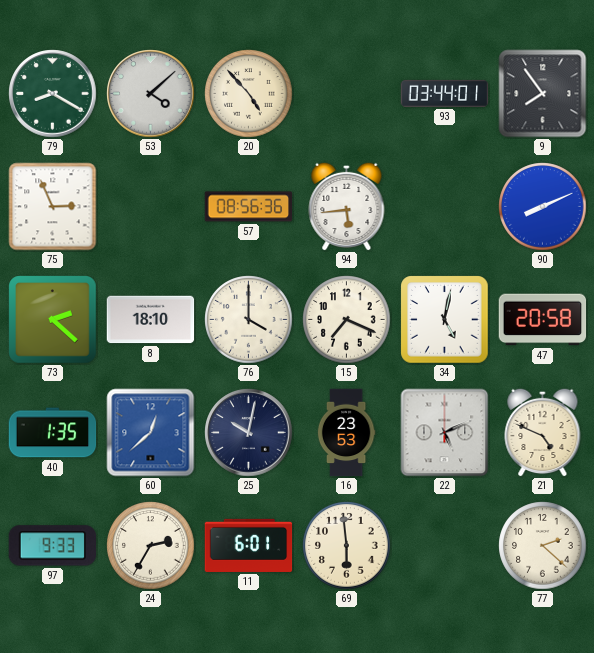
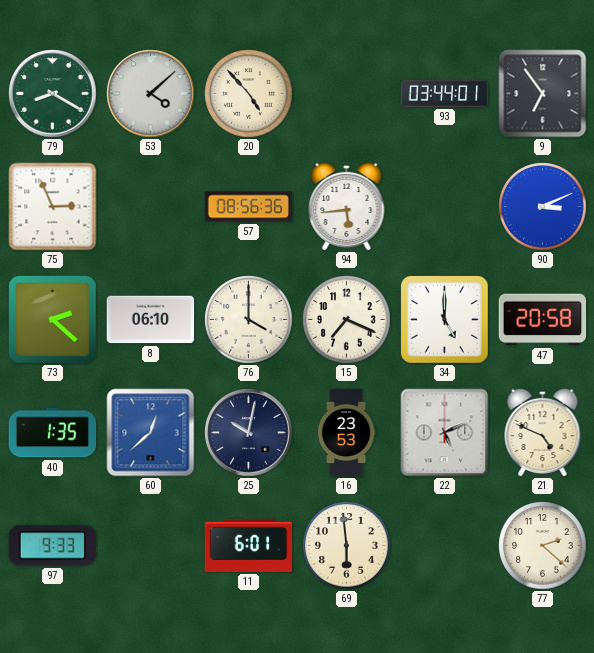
9: 7:54 -> 6:54
90: 8:11 -> 3:11
8: 18:10 -> 06:10
34: 5:02 -> 5:00
24: 2:35 -> none
